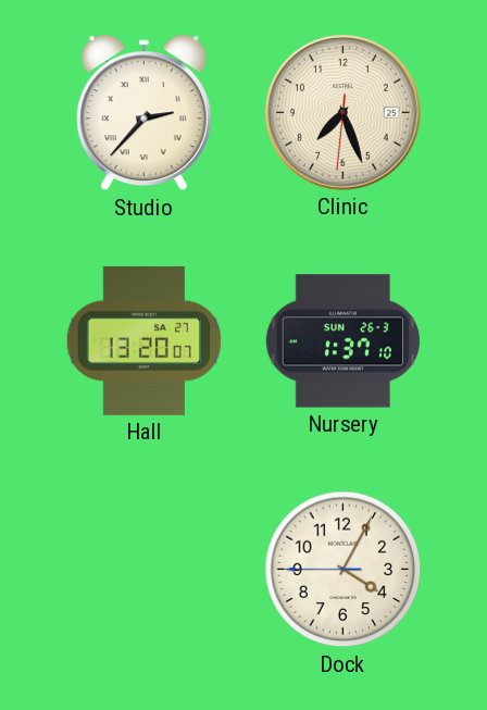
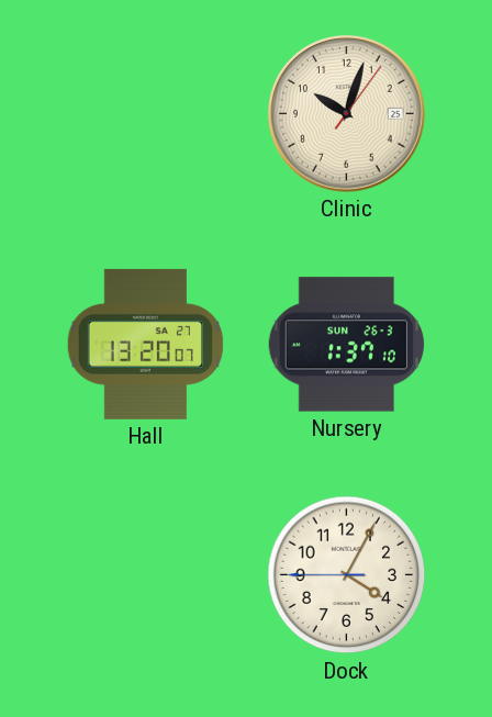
Studio: 2:37 -> none
Clinic: 7:26 -> 10:03
